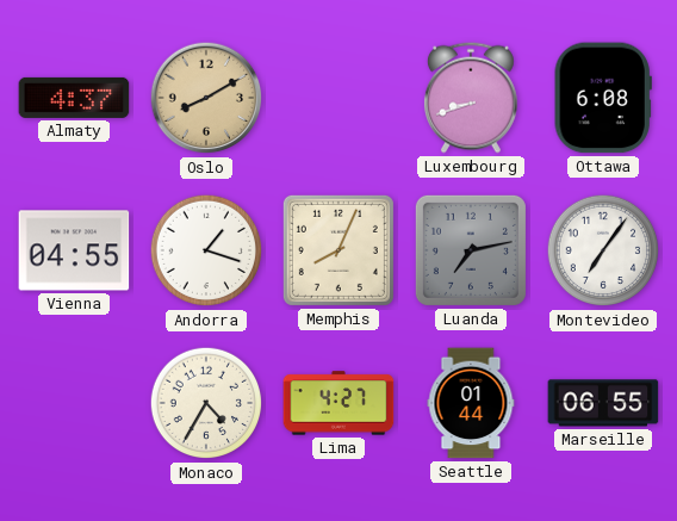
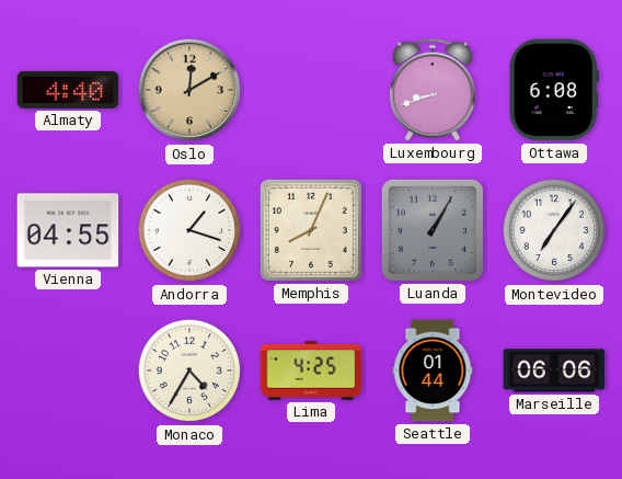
Almaty: 4:37 -> 4:40
Oslo: 8:10 -> 12:10
Luanda: 7:13 -> 1:05
Lima: 4:27 -> 4:25
Marseille: 06:55 -> 06:06
